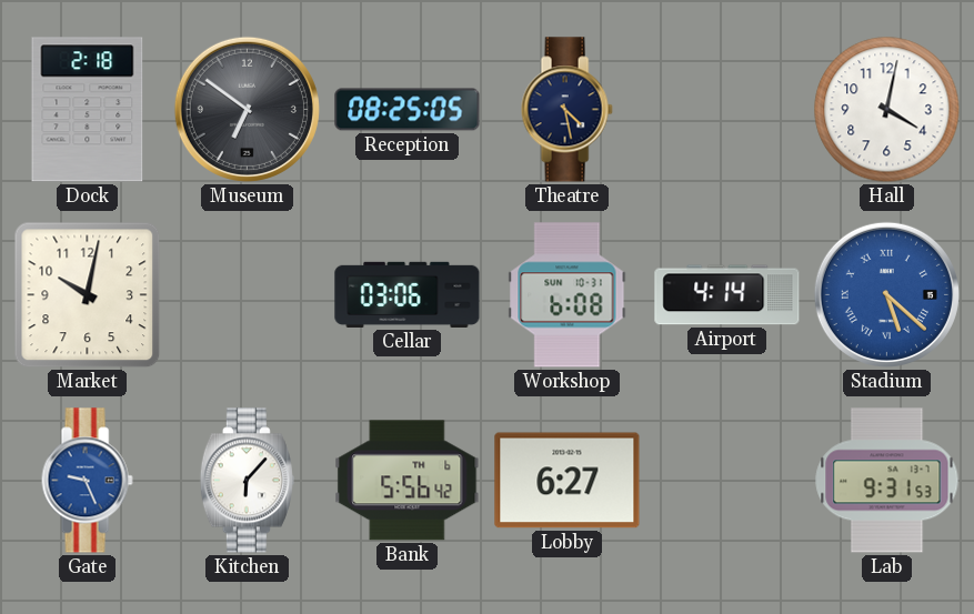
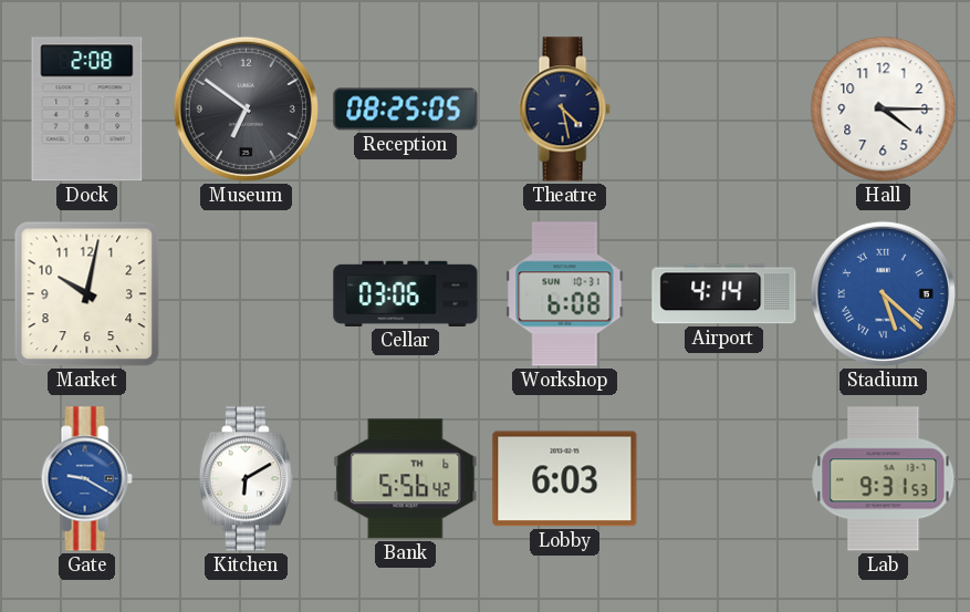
Dock: 2:18 -> 2:08
Hall: 4:02 -> 4:15
Gate: 9:26 -> 9:20
Kitchen: 6:07 -> 6:10
Lobby: 6:27 -> 6:03
